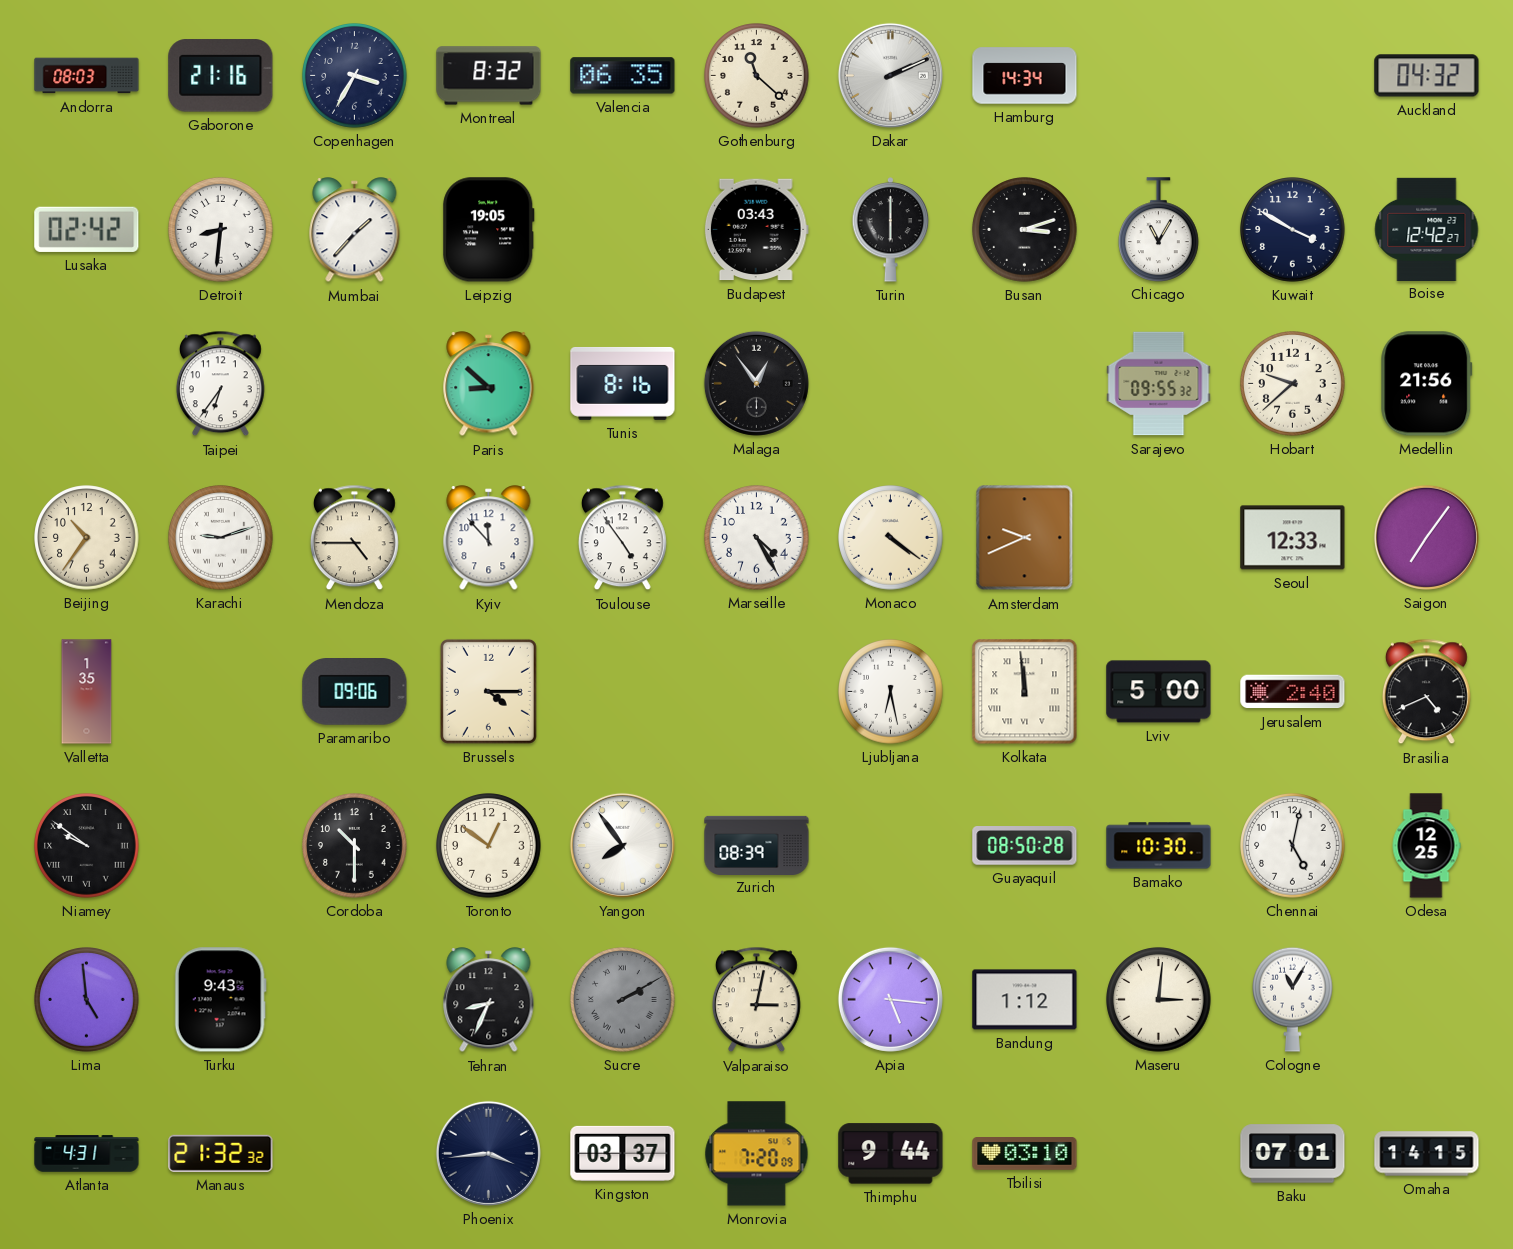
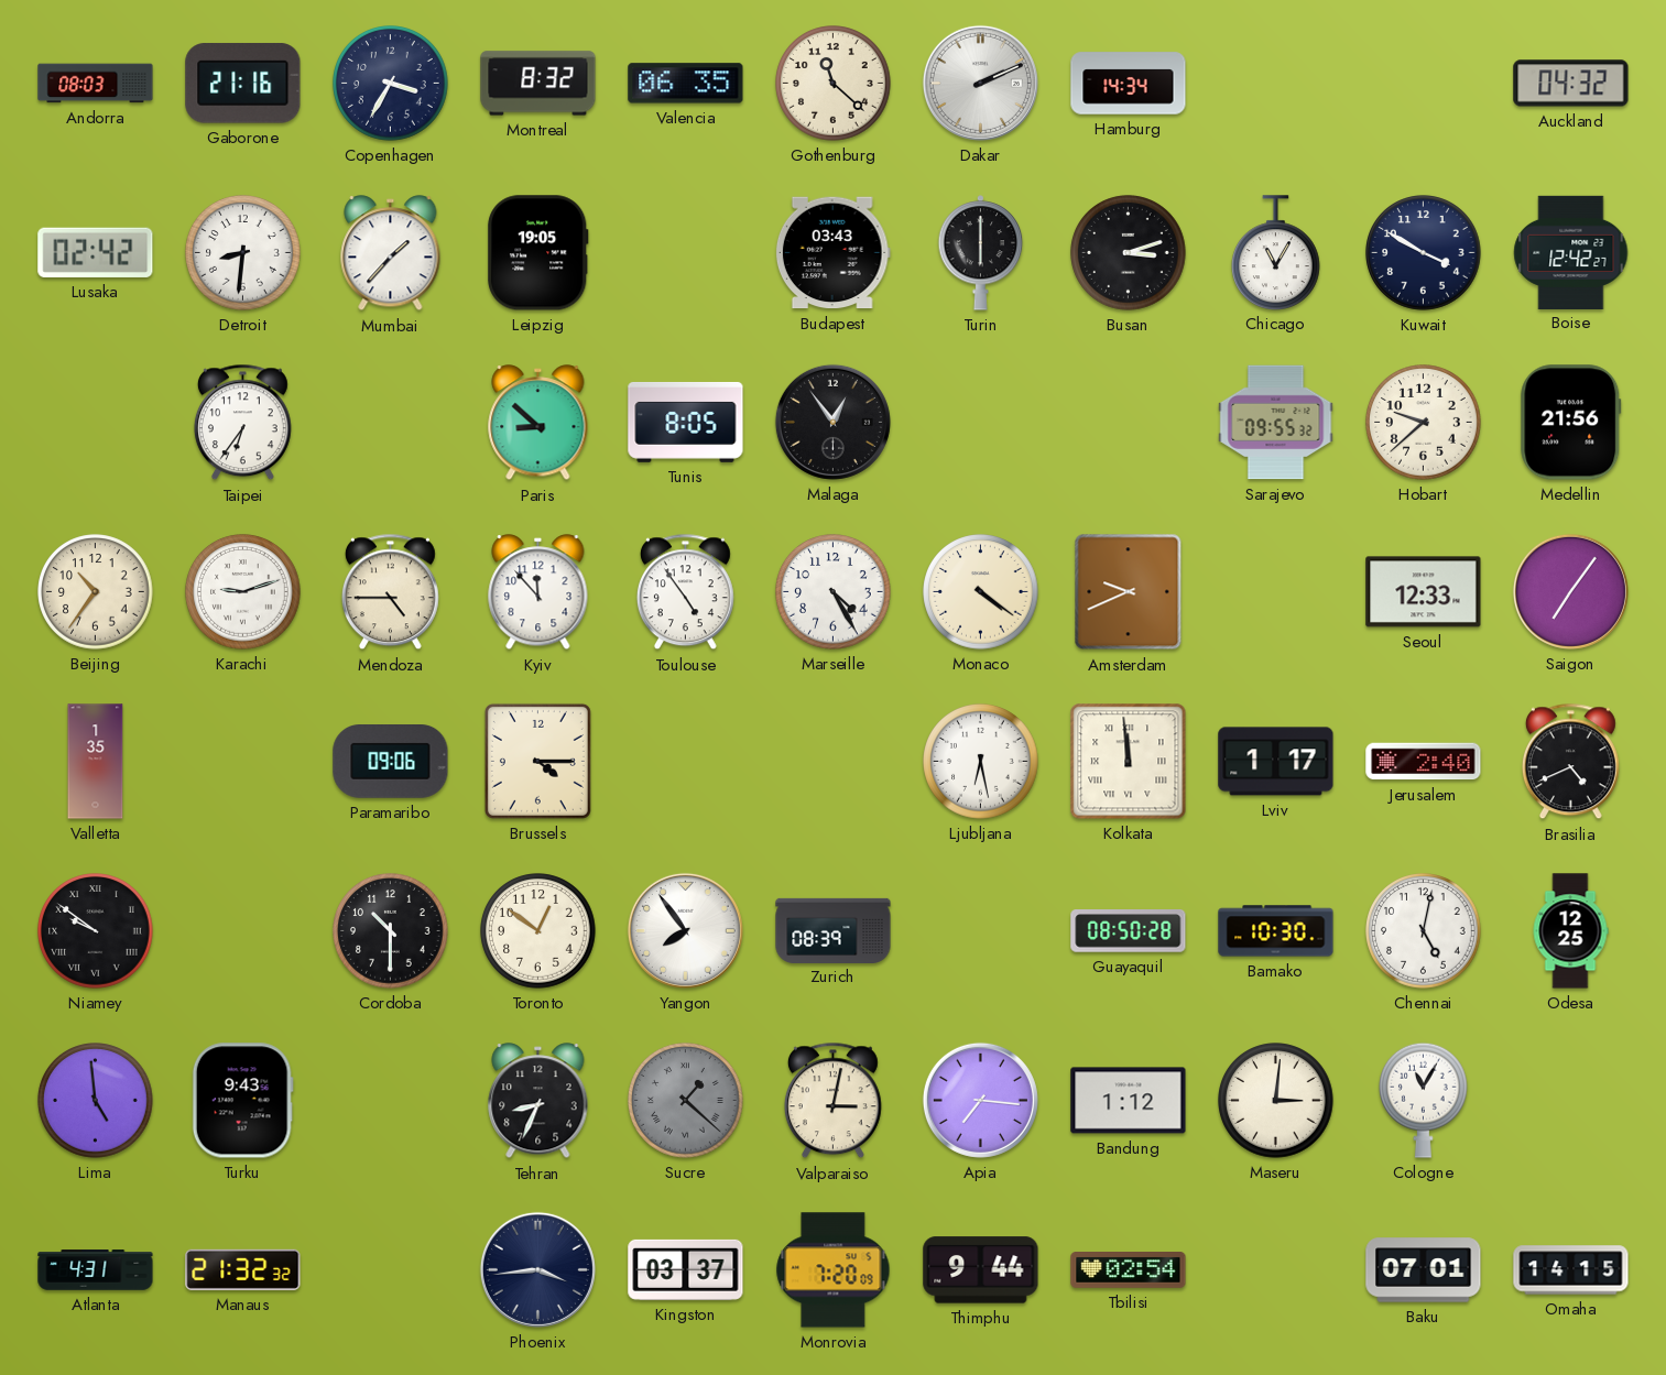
Tunis: 8:16 -> 8:05
Lviv: 5:00 -> 1:17
Sucre: 2:10 -> 1:22
Apia: 5:16 -> 7:16
Tbilisi: 03:10 -> 02:54
